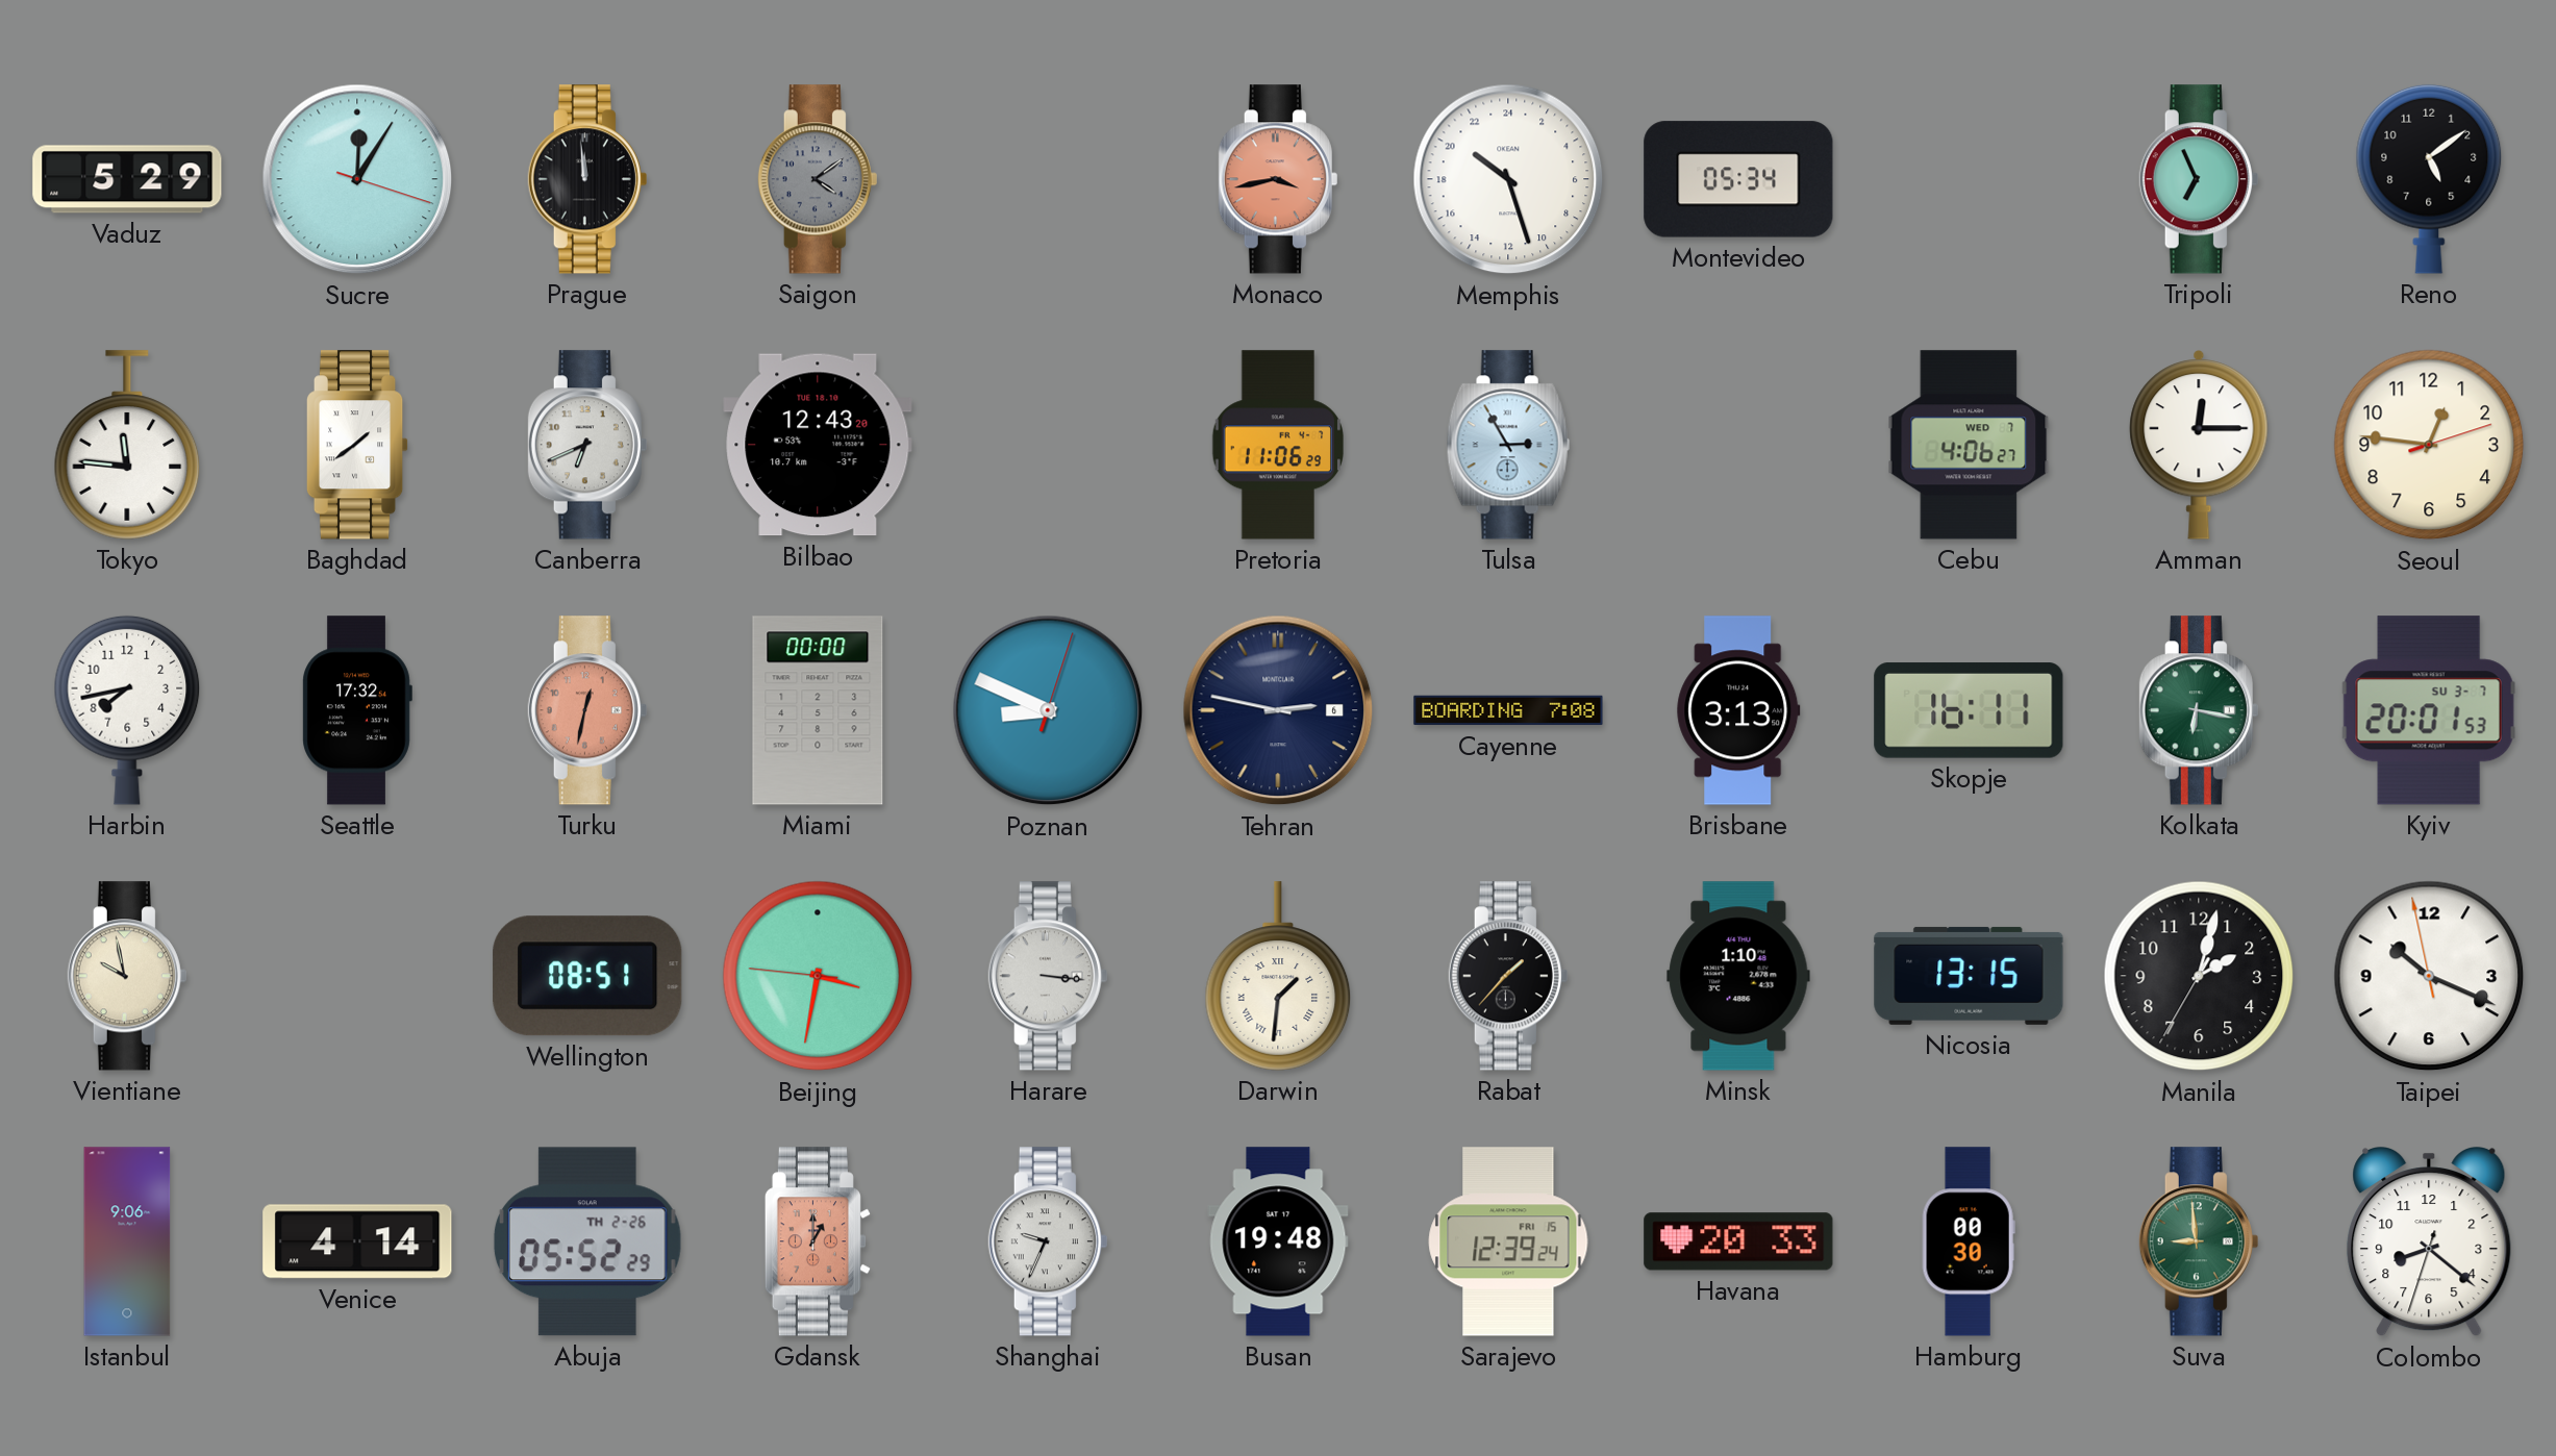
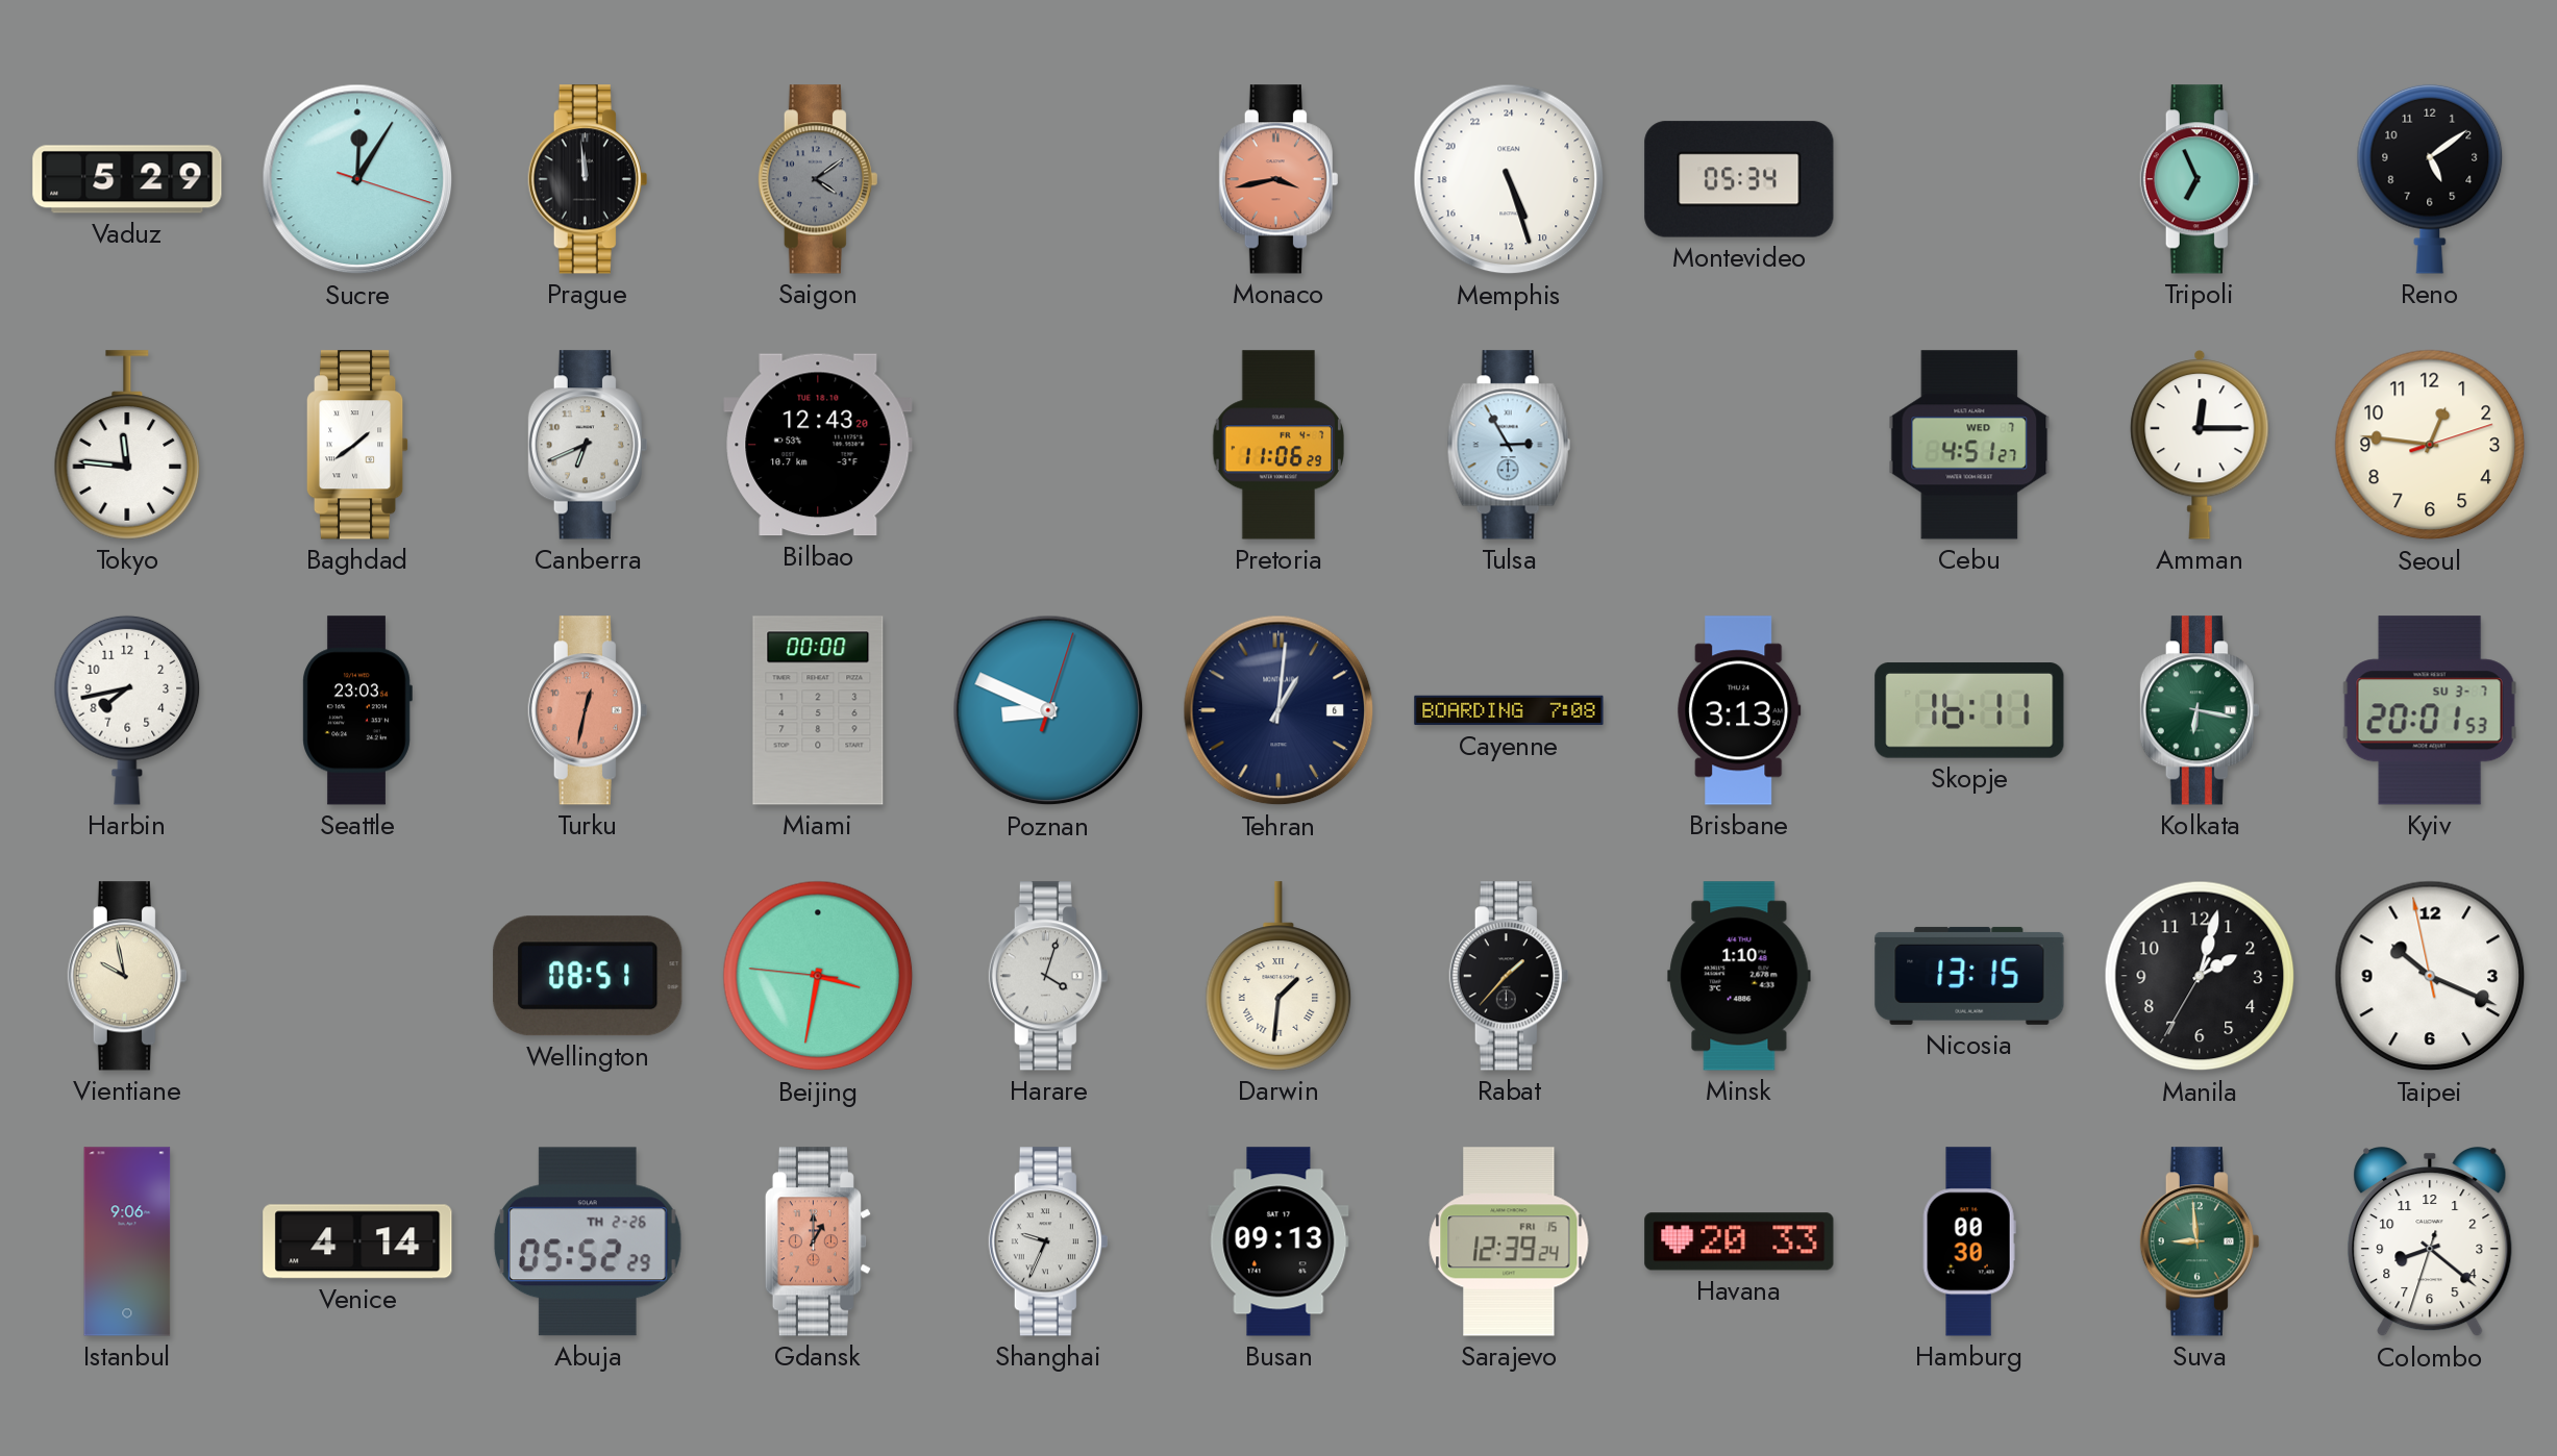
Memphis: 20:27 -> 10:27
Cebu: 4:06 -> 4:51
Seattle: 17:32 -> 23:03
Tehran: 2:47 -> 1:01
Harare: 3:16 -> 4:03
Busan: 19:48 -> 09:13
